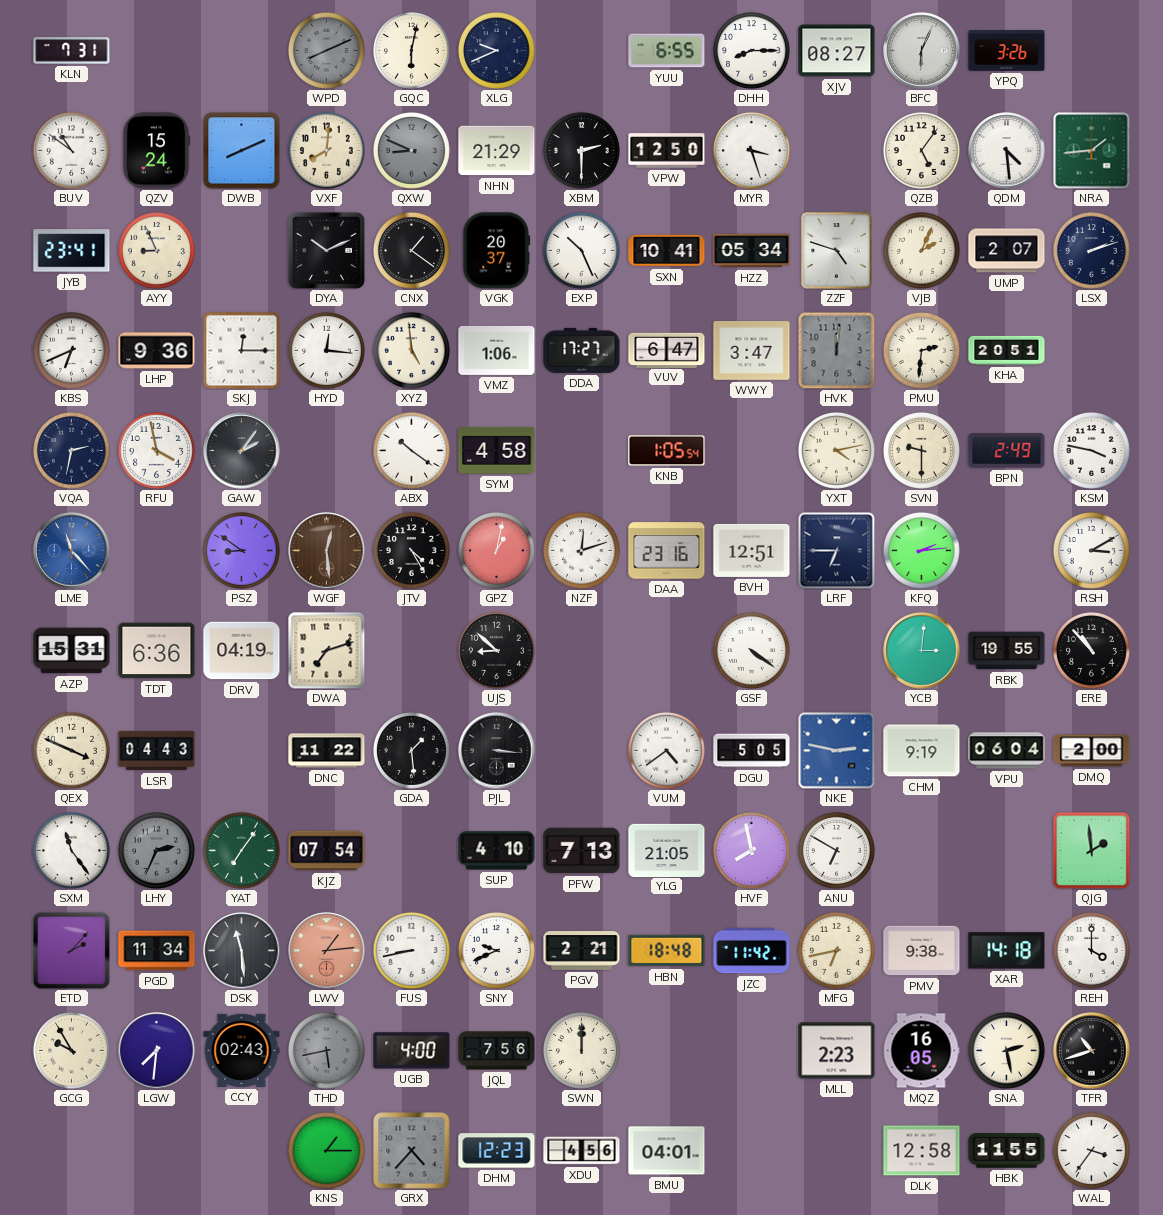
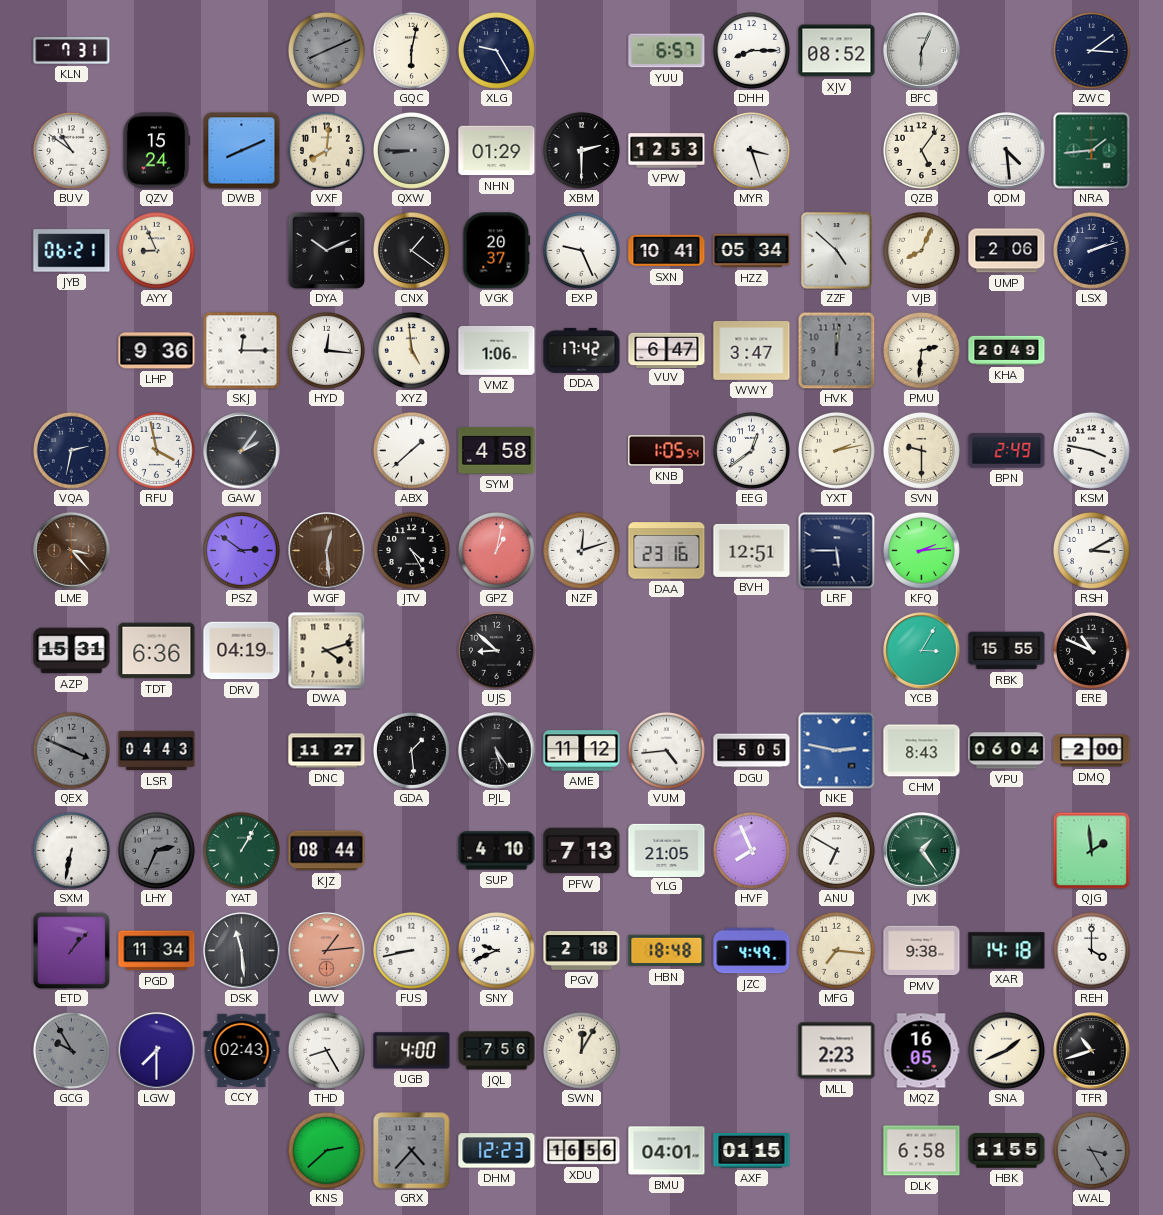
XLG: 9:41 -> 9:25
YUU: 6:55 -> 6:57
XJV: 08:27 -> 08:52
YPQ: 3:26 -> none
ZWC: none -> 3:09
QXW: 8:49 -> 8:45
NHN: 21:29 -> 01:29
VPW: 12:50 -> 12:53
JYB: 23:41 -> 06:21
EXP: 10:26 -> 9:26
ZZF: 4:48 -> 4:52
VJB: 2:04 -> 8:04
UMP: 2:07 -> 2:06
KBS: 6:41 -> none
DDA: 17:27 -> 17:42
KHA: 20:51 -> 20:49
ABX: 10:21 -> 1:38
EEG: none -> 12:39
YXT: 4:13 -> 2:13
LME: 11:23 -> 3:23
LME dial: blue -> brown
PSZ: 8:51 -> 2:51
LRF: 6:45 -> 5:45
DWA: 7:12 -> 4:12
GSF: 4:21 -> none
YCB: 3:01 -> 3:05
RBK: 19:55 -> 15:55
ERE: 10:53 -> 10:49
QEX dial: cream -> grey
DNC: 11:22 -> 11:27
PJL: 3:16 -> 5:24
AME: none -> 11:12
VUM: 4:39 -> 4:44
CHM: 9:19 -> 8:43
SXM: 11:24 -> 6:32
YAT: 7:06 -> 1:05
KJZ: 07:54 -> 08:44
HVF: 7:58 -> 7:56
JVK: none -> 1:24
ETD: 2:07 -> 1:07
PGV: 2:21 -> 2:18
JZC: 11:42 -> 4:49
MFG: 6:43 -> 7:16
GCG dial: cream -> grey
LGW: 7:31 -> 7:30
THD: 5:43 -> 8:25
THD dial: grey -> white
SWN: 12:00 -> 12:05
SNA: 2:28 -> 1:41
KNS: 1:15 -> 2:38
XDU: 4:56 -> 16:56
AXF: none -> 01:15
DLK: 12:58 -> 6:58
WAL: 3:36 -> 3:25
WAL dial: white -> grey
